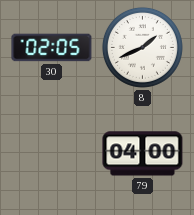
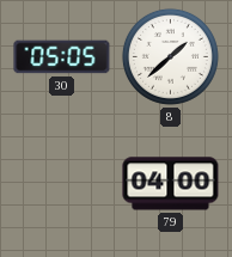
30: 02:05 -> 05:05
8: 1:41 -> 1:38
